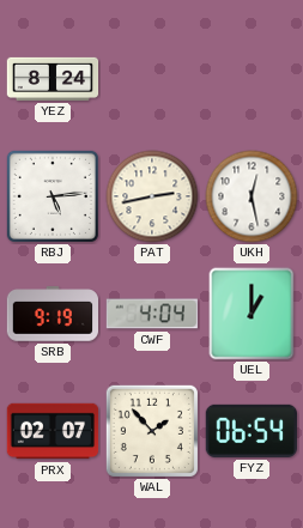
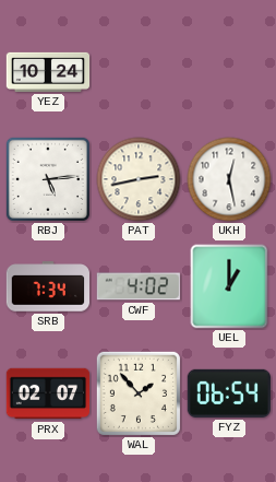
YEZ: 8:24 -> 10:24
SRB: 9:19 -> 7:34
CWF: 4:04 -> 4:02
